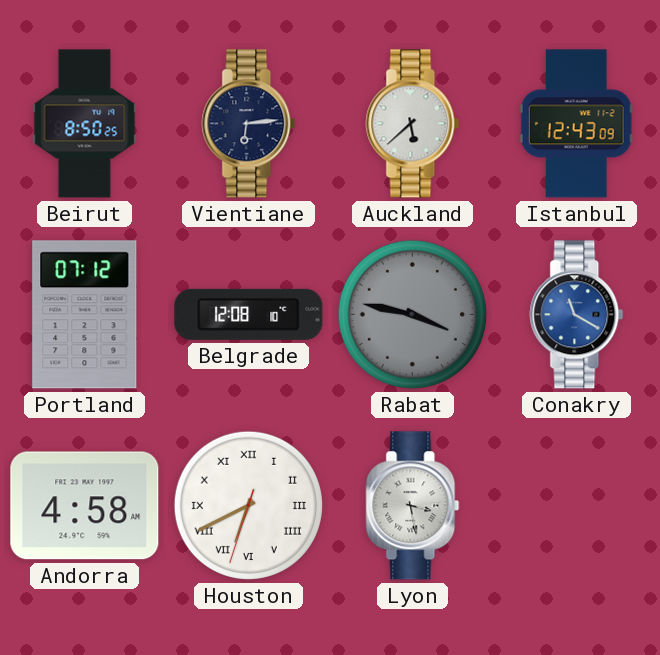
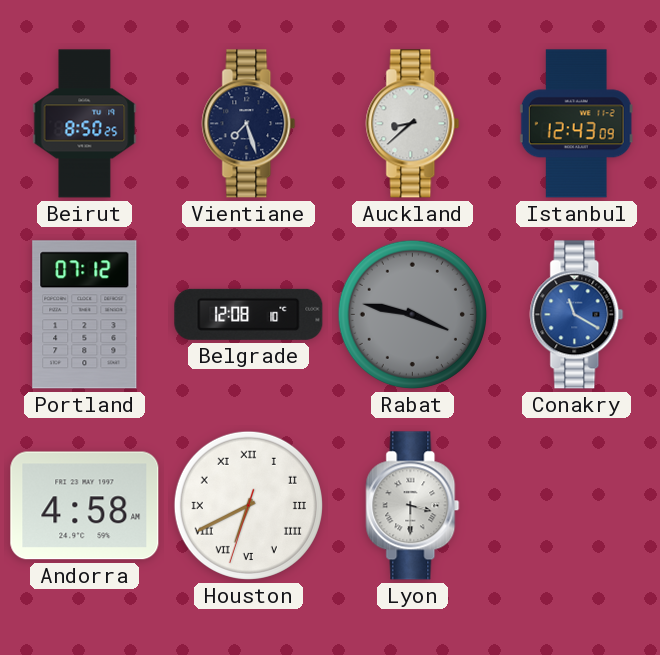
Vientiane: 6:14 -> 7:27
Auckland: 5:38 -> 8:38
Lyon: 3:28 -> 3:30
